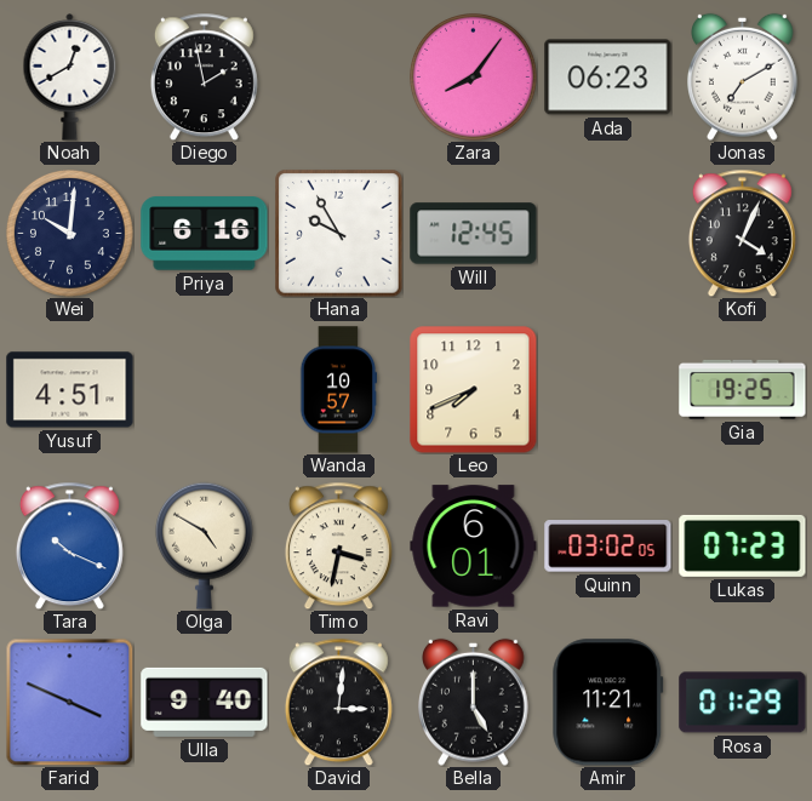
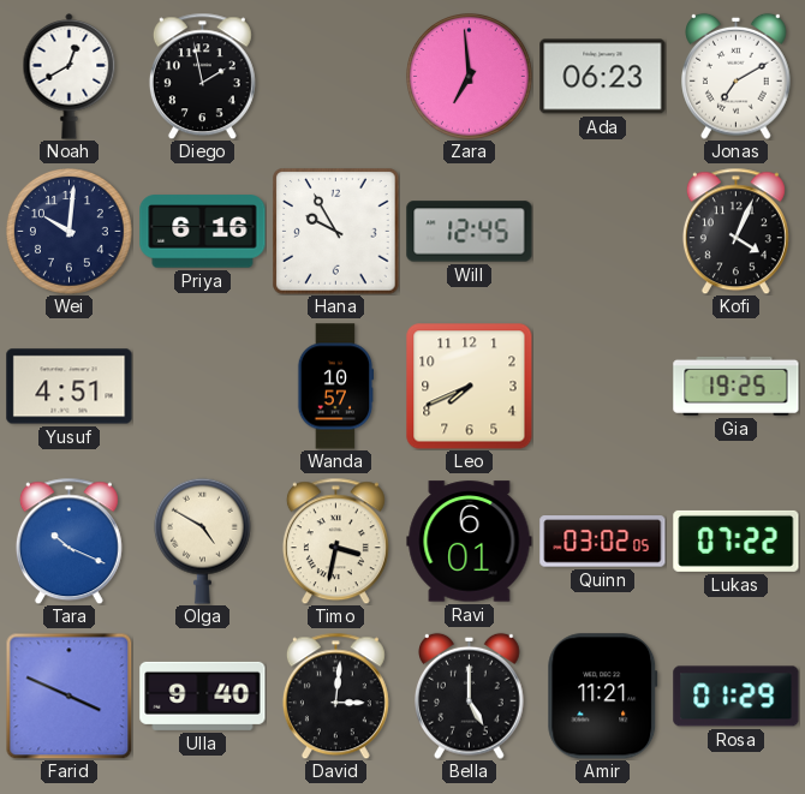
Zara: 8:06 -> 6:59
Lukas: 07:23 -> 07:22
